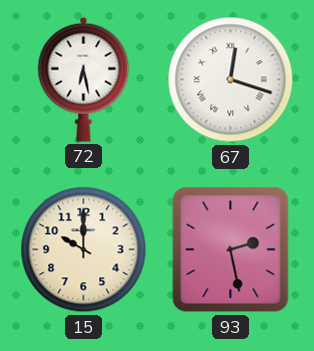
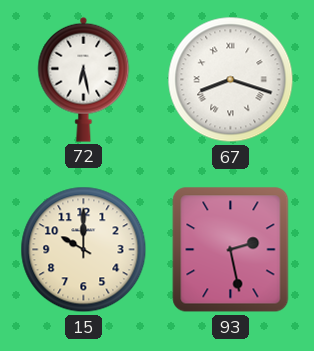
67: 12:18 -> 8:18
